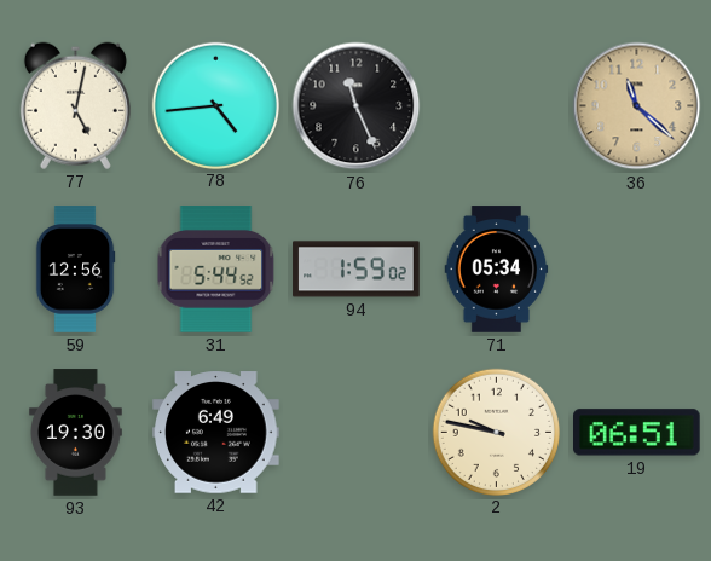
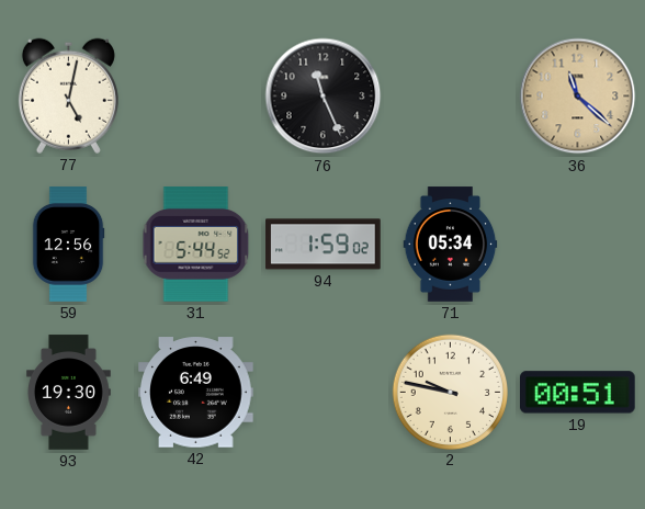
78: 4:44 -> none
19: 06:51 -> 00:51
